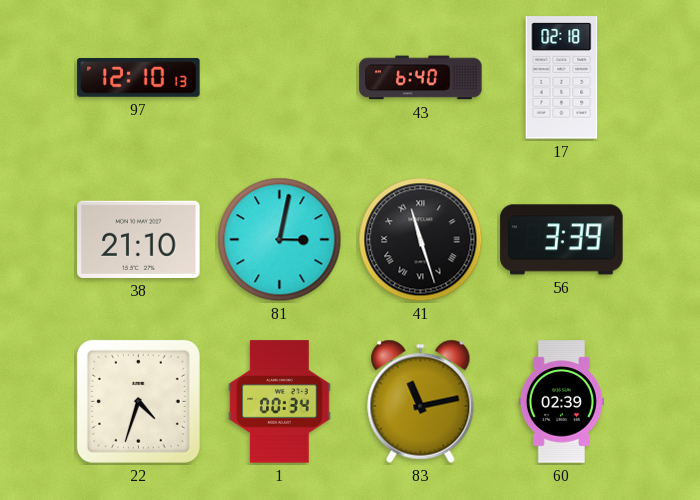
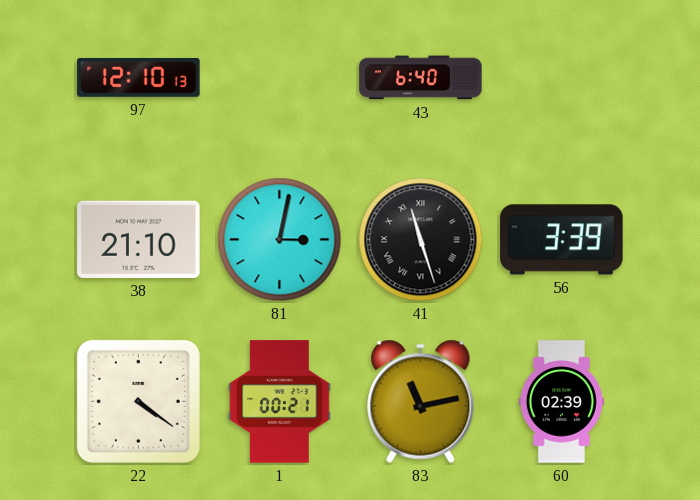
17: 02:18 -> none
22: 4:33 -> 4:21
1: 00:34 -> 00:21
